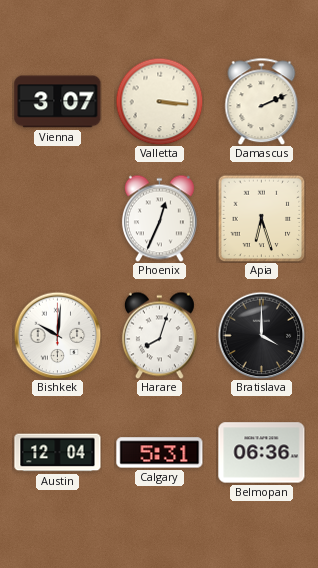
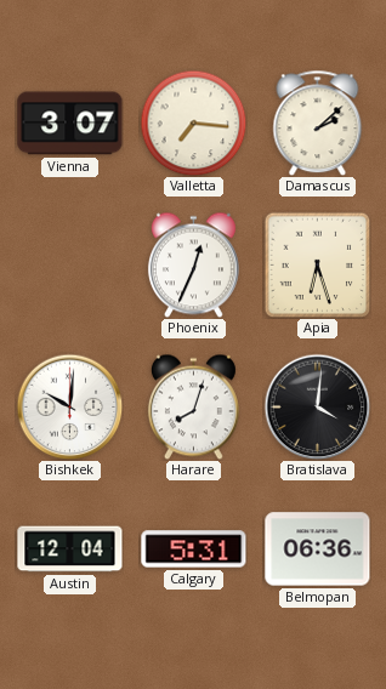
Valletta: 3:16 -> 7:16
Damascus: 2:11 -> 2:08
Bratislava: 4:00 -> 4:01
